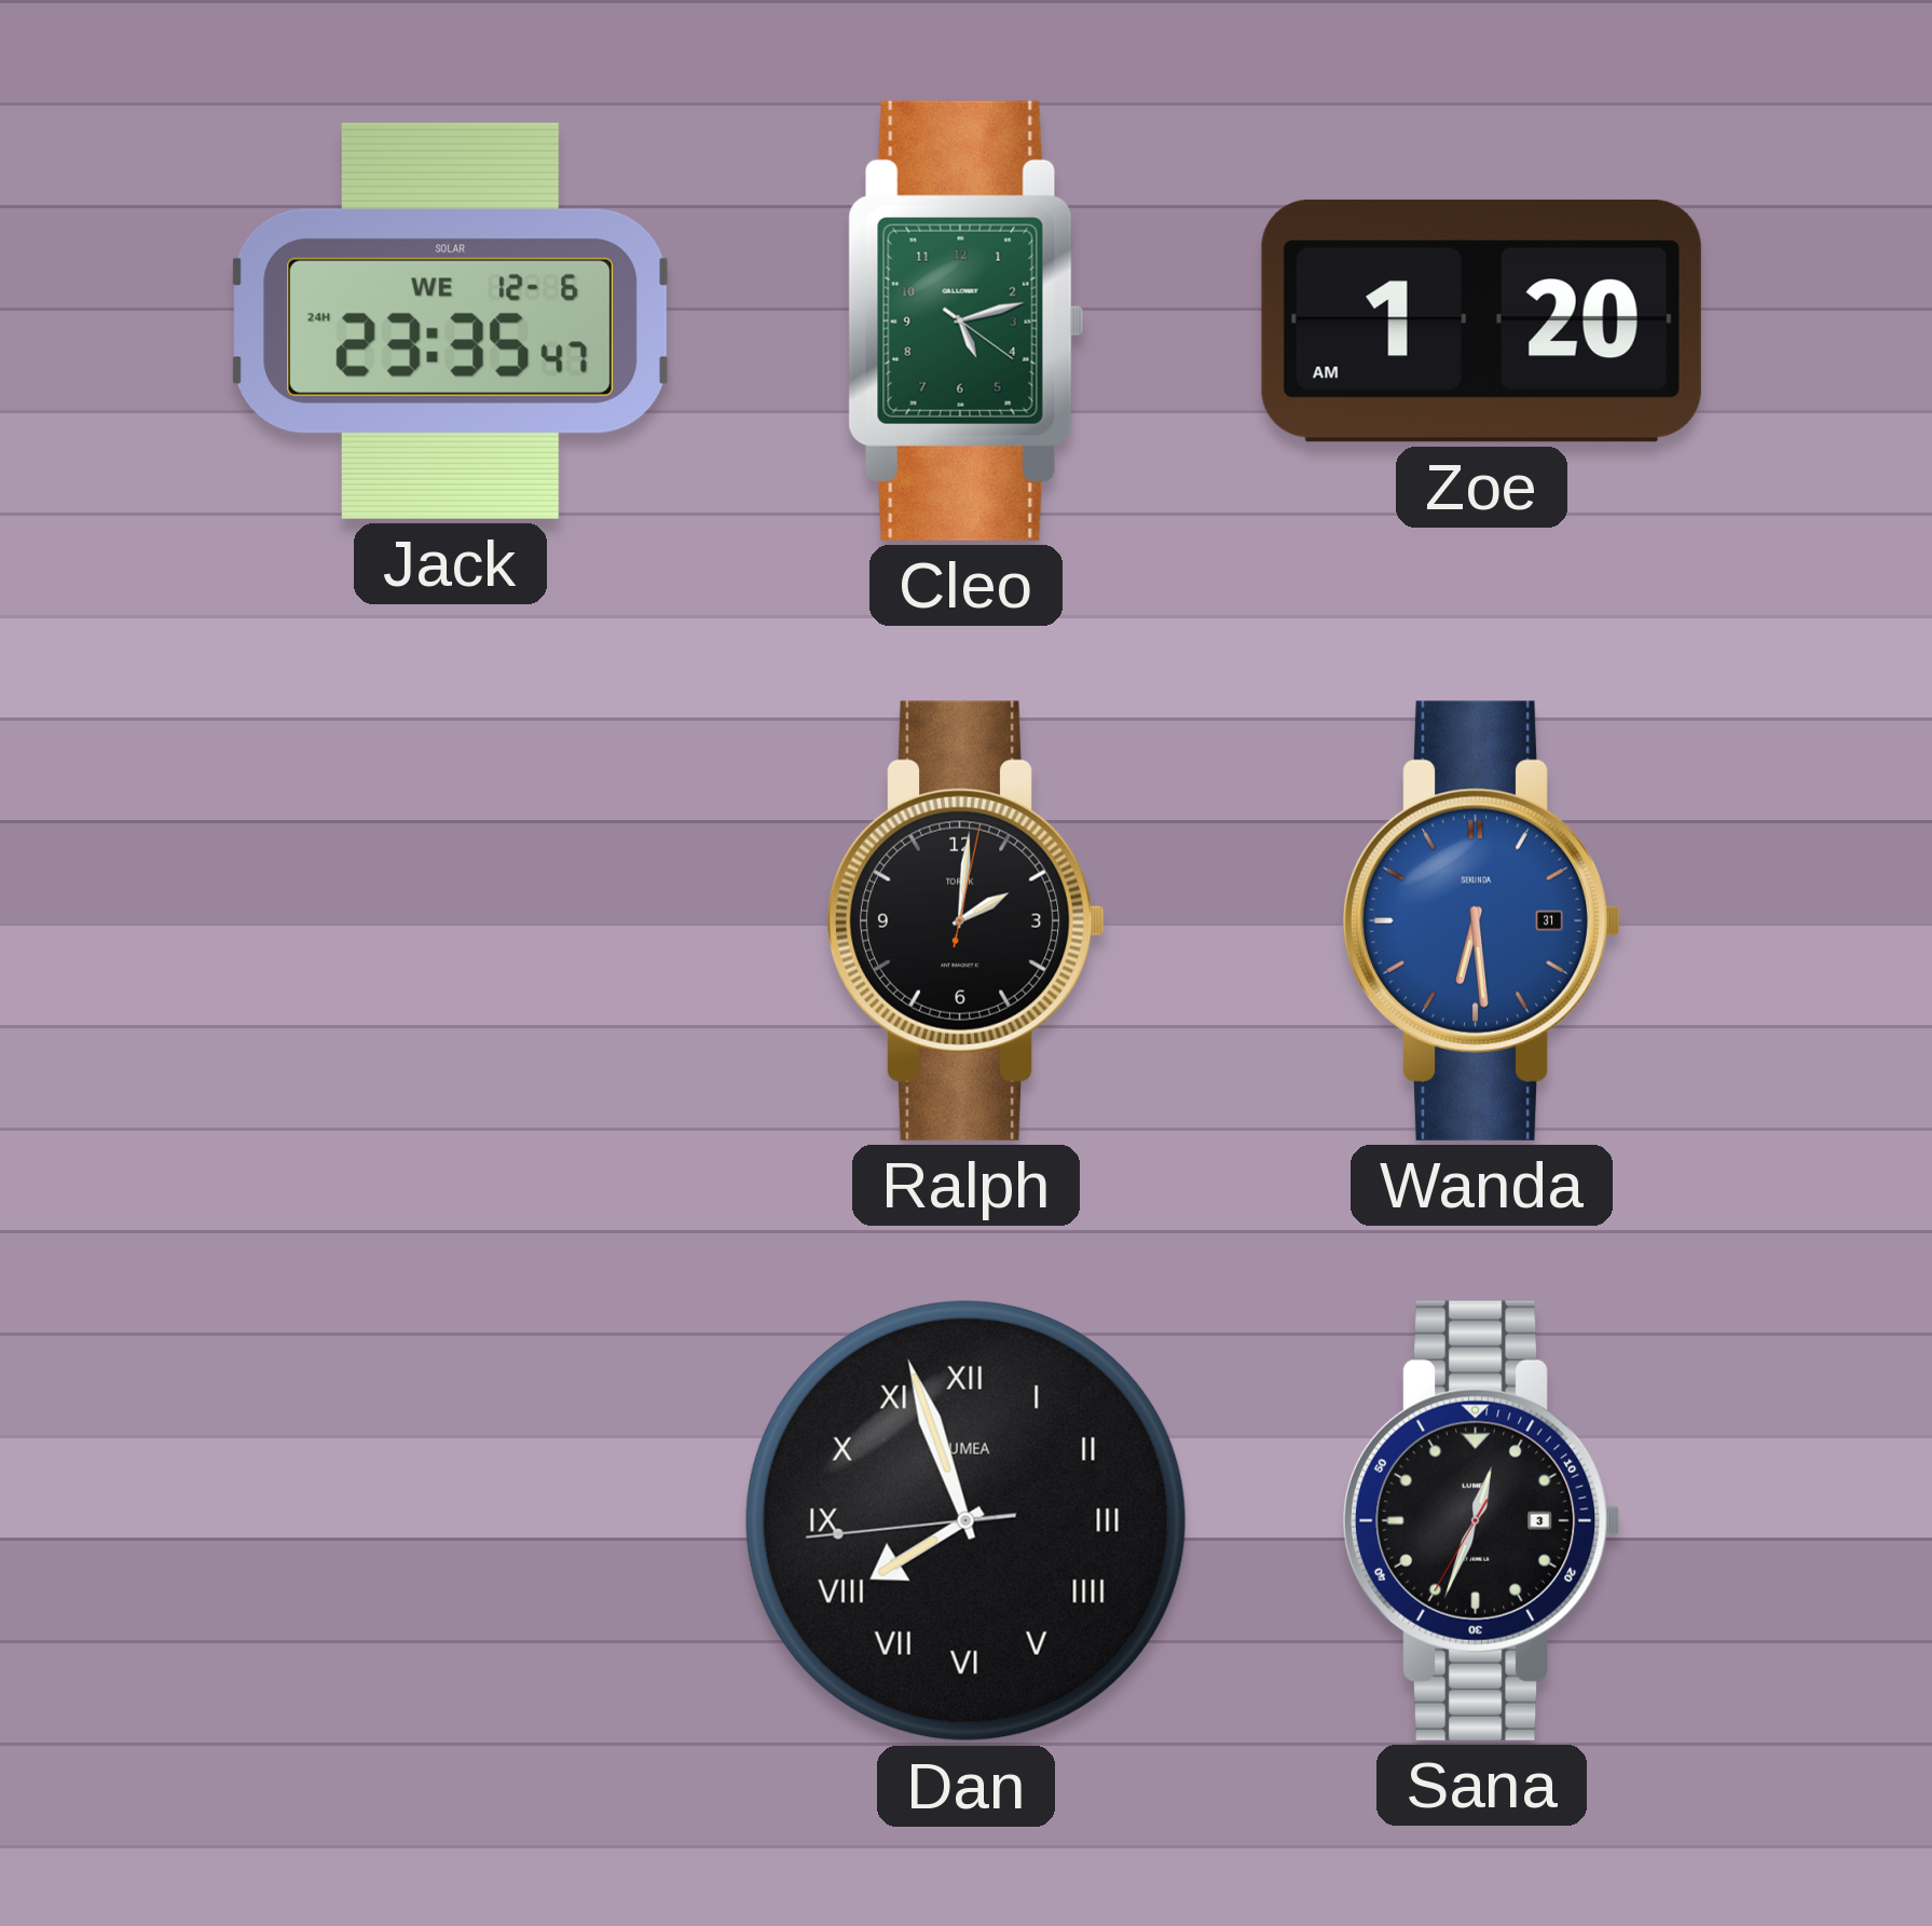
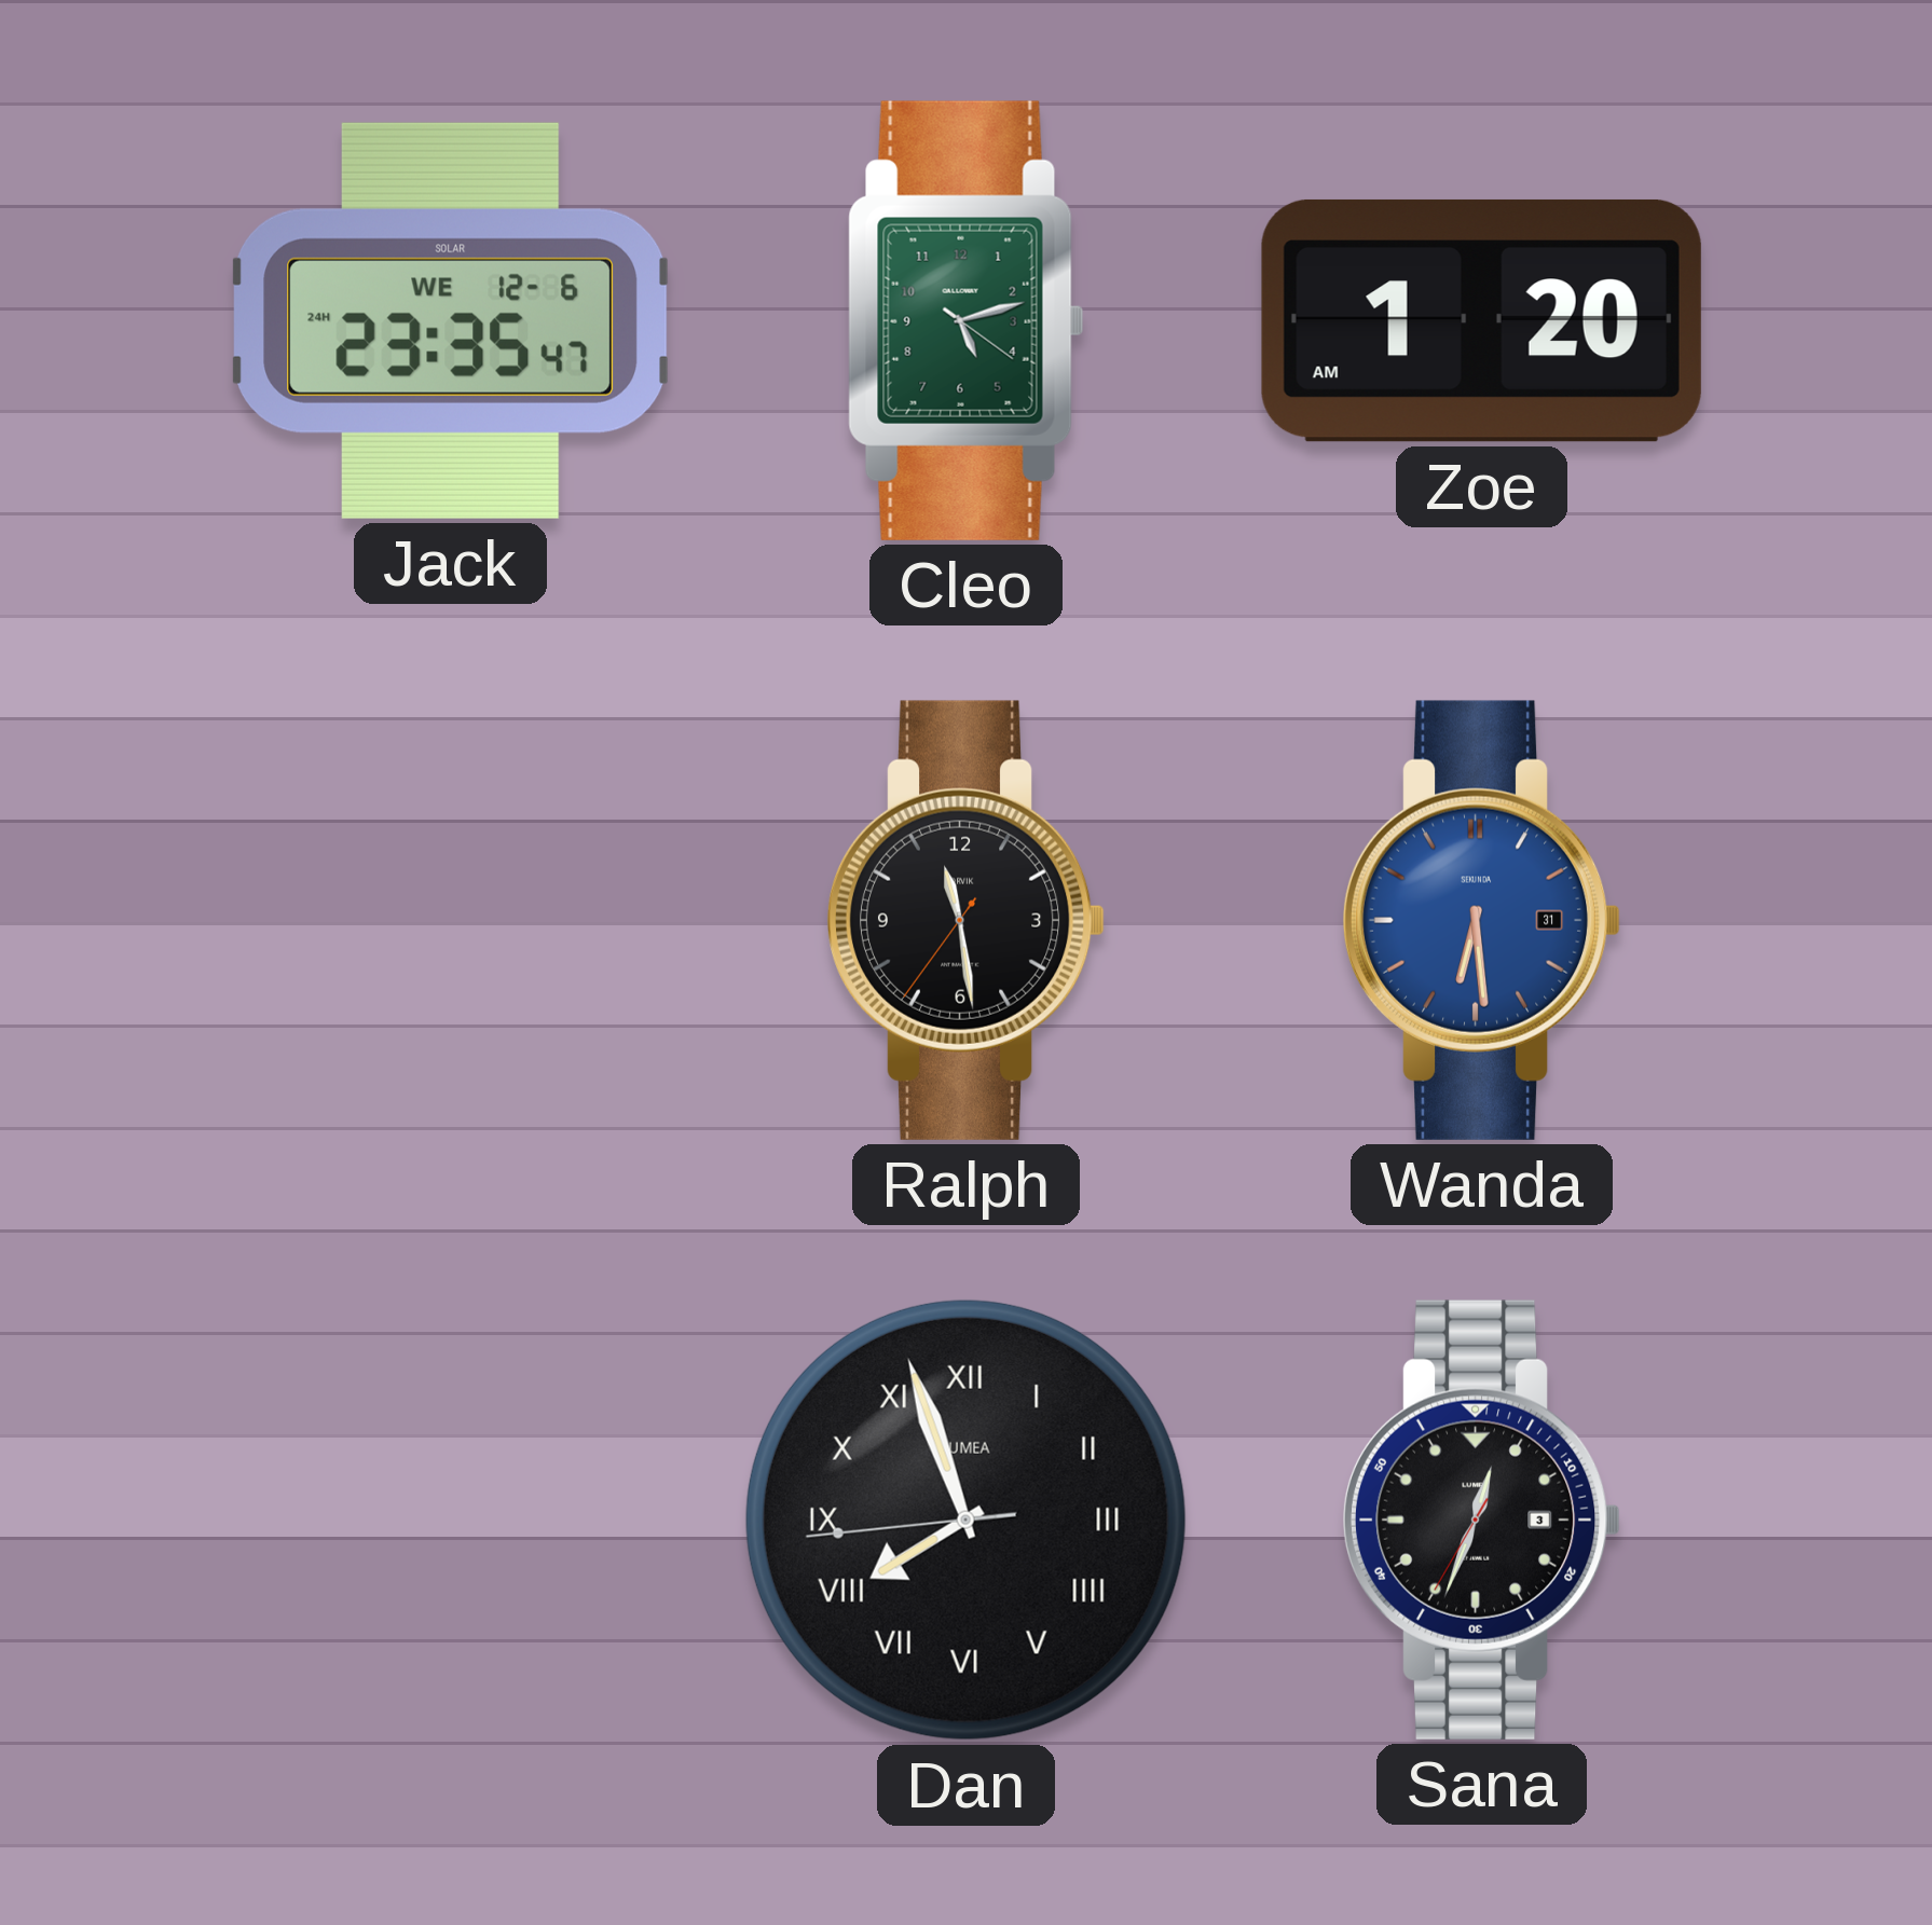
Ralph: 2:01 -> 11:28
